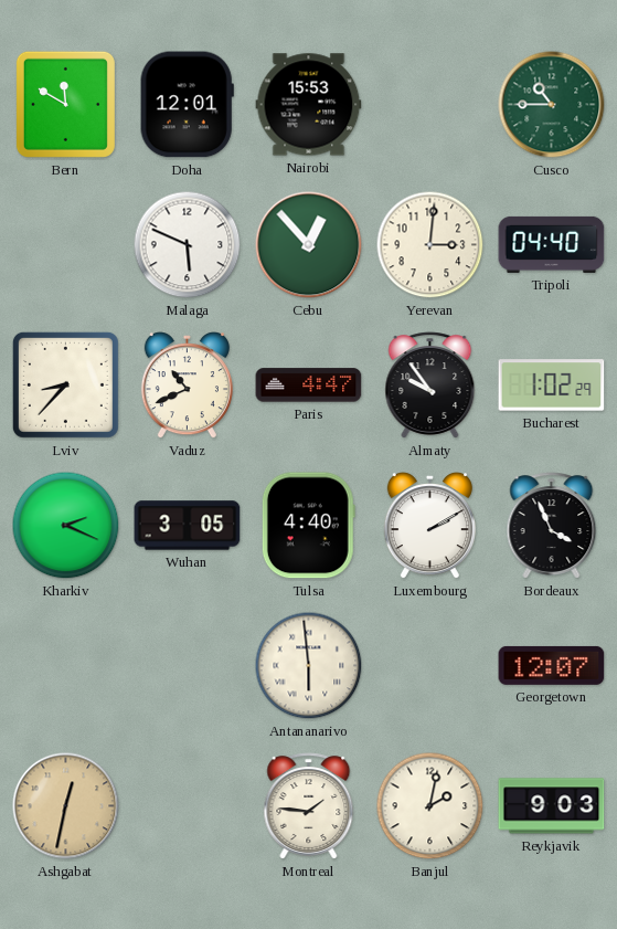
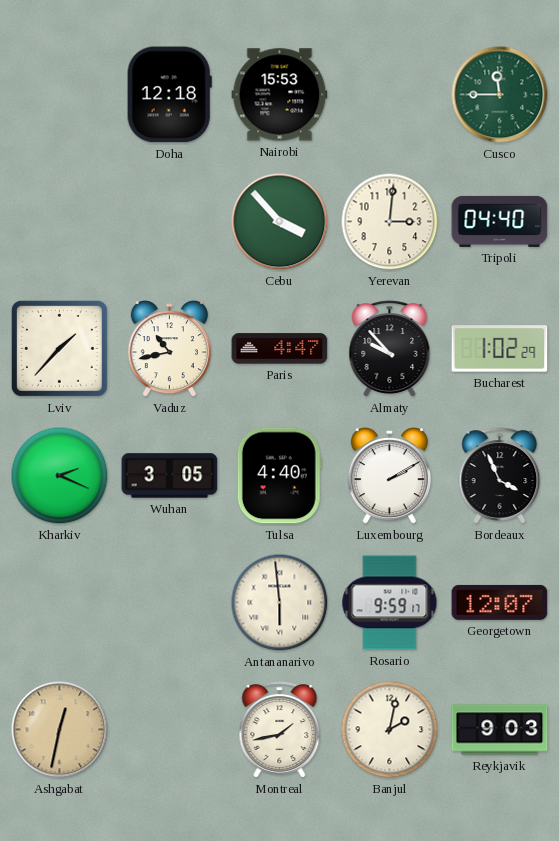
Bern: 11:50 -> none
Doha: 12:01 -> 12:18
Cusco: 10:45 -> 11:45
Malaga: 5:49 -> none
Cebu: 12:53 -> 3:53
Lviv: 8:37 -> 1:37
Vaduz: 10:41 -> 10:43
Almaty: 9:54 -> 9:53
Rosario: none -> 9:59
Montreal: 1:46 -> 1:43
